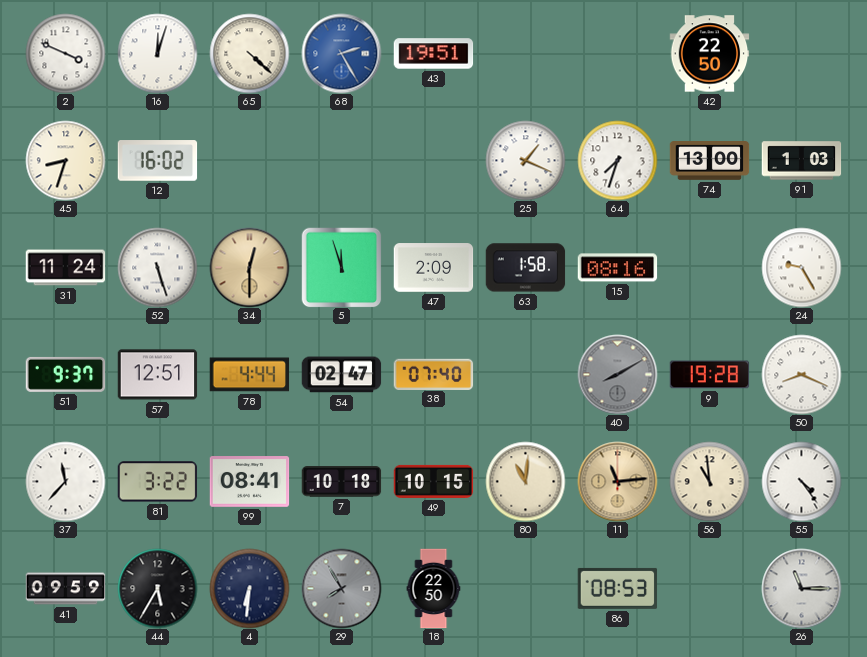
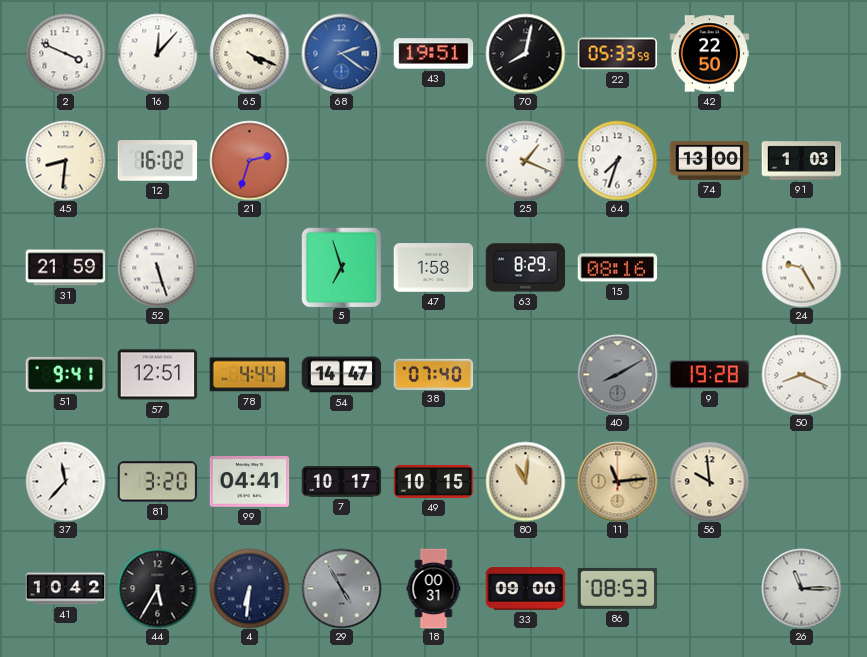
16: 12:03 -> 12:07
65: 4:22 -> 4:19
68: 2:25 -> 2:21
70: none -> 8:02
22: none -> 05:33
45: 8:33 -> 8:31
21: none -> 2:33
31: 11:24 -> 21:59
34: 12:30 -> none
5: 11:57 -> 6:57
47: 2:09 -> 1:58
63: 1:58 -> 8:29
51: 9:37 -> 9:41
54: 02:47 -> 14:47
81: 3:22 -> 3:20
99: 08:41 -> 04:41
7: 10:18 -> 10:17
56: 10:59 -> 9:59
55: 4:24 -> none
41: 09:59 -> 10:42
29: 7:55 -> 4:55
18: 22:50 -> 00:31
33: none -> 09:00
